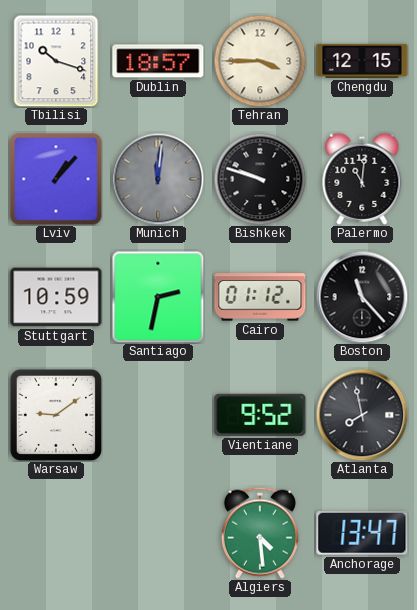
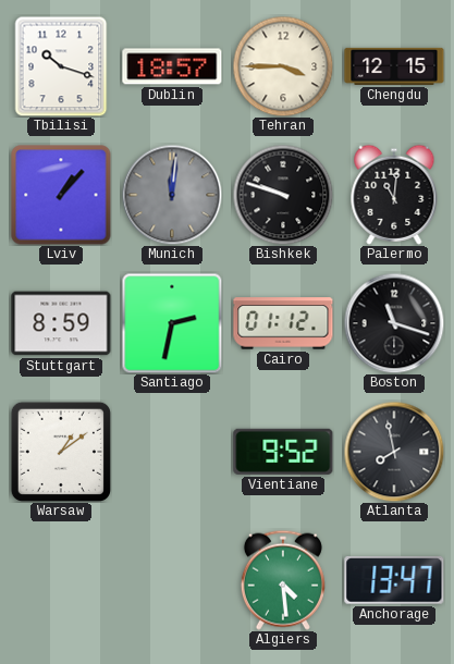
Stuttgart: 10:59 -> 8:59
Boston: 11:23 -> 11:18
Warsaw: 9:09 -> 1:09
